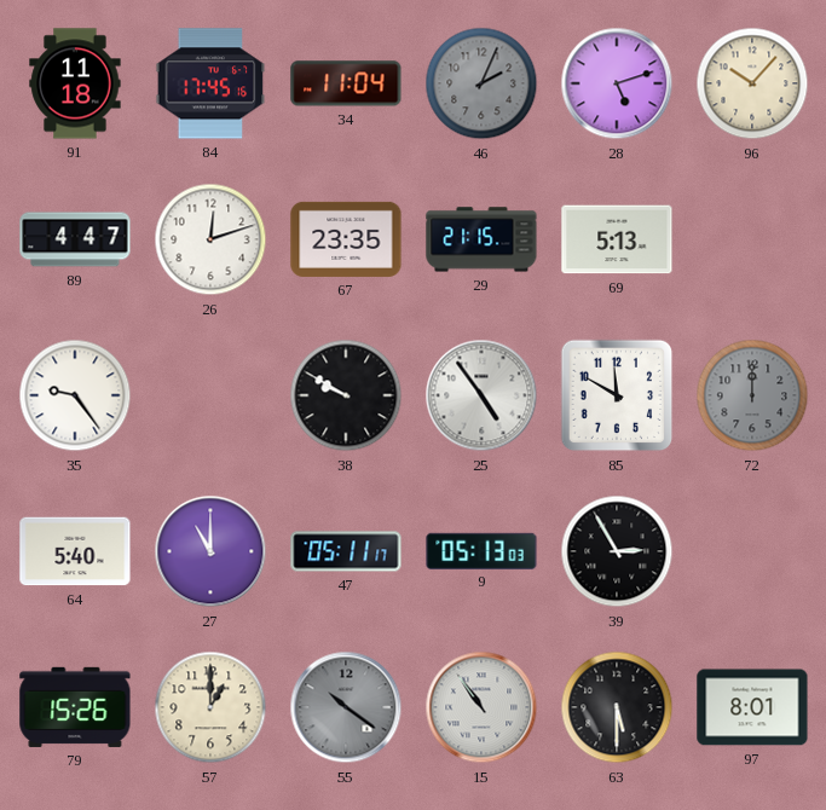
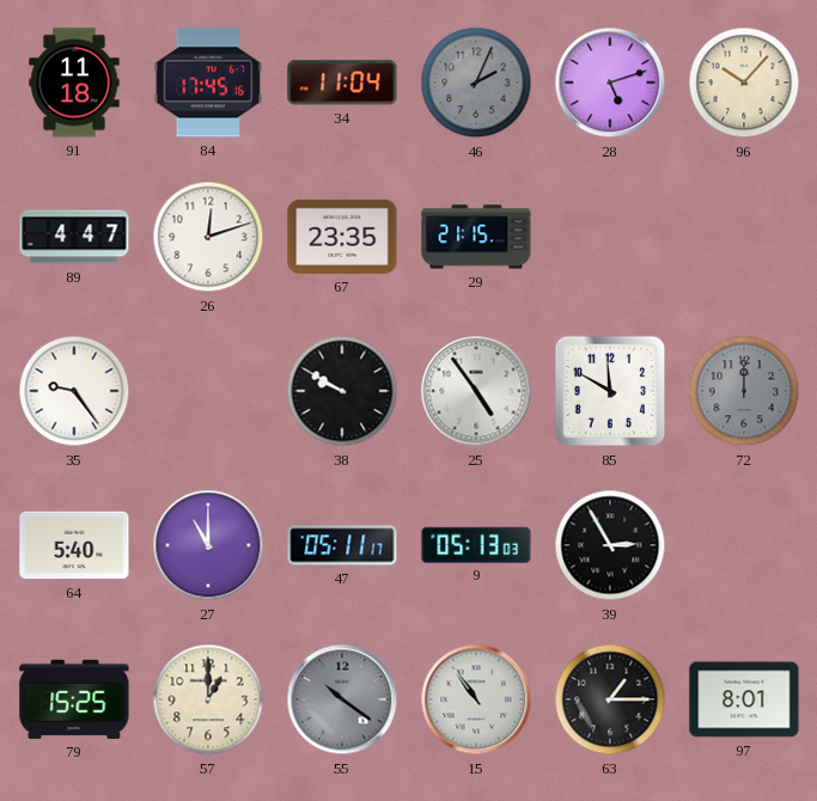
69: 5:13 -> none
79: 15:26 -> 15:25
63: 5:30 -> 1:15
